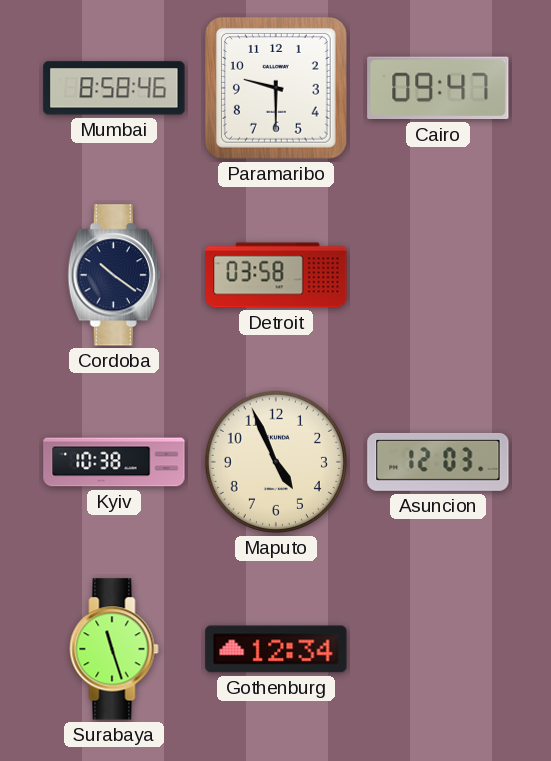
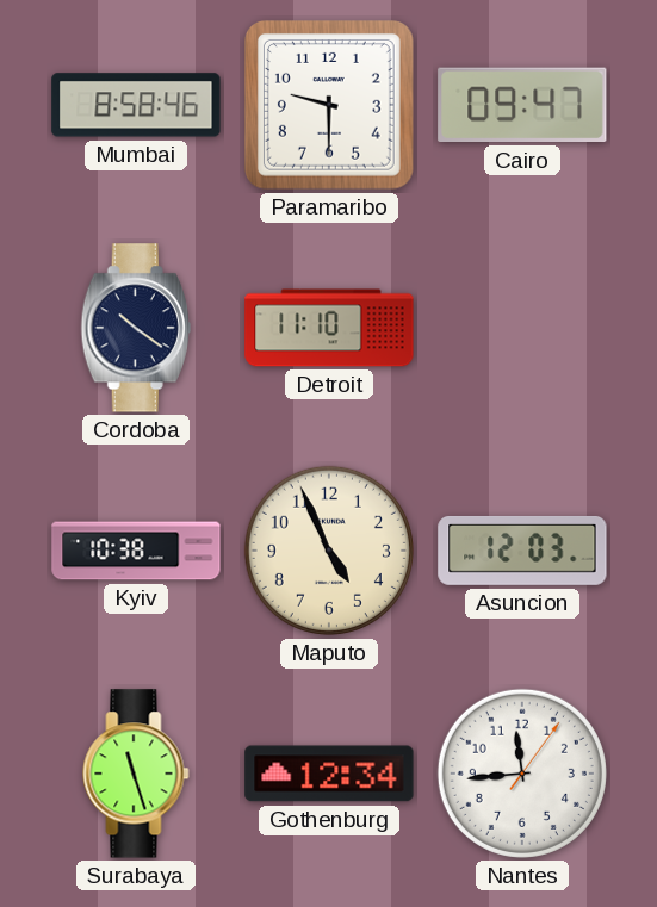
Detroit: 03:58 -> 11:10
Nantes: none -> 11:44
